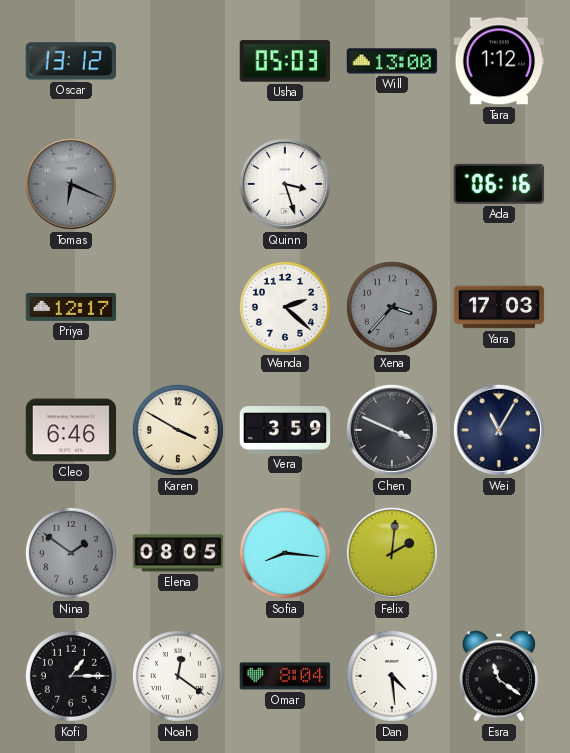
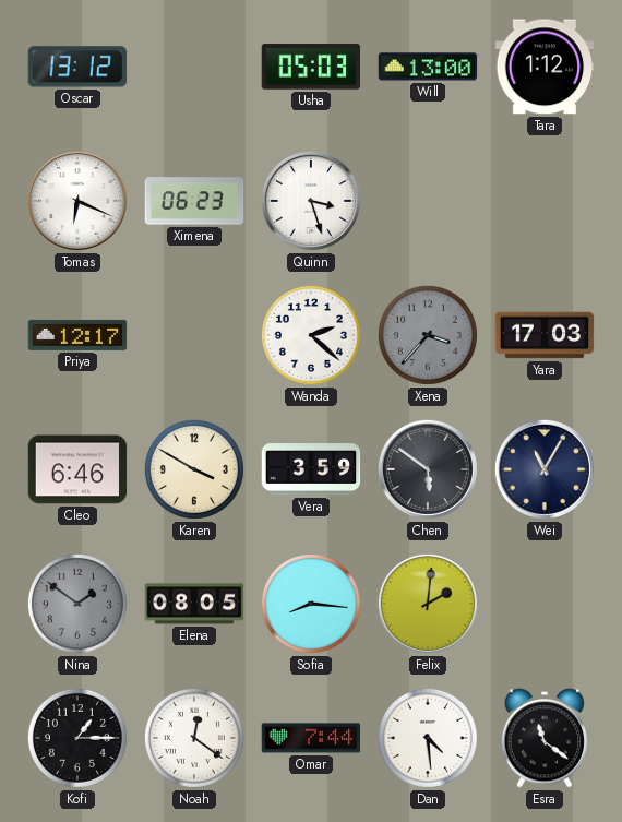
Tomas dial: grey -> white
Ximena: none -> 06:23
Ada: 06:16 -> none
Chen: 3:49 -> 5:51
Omar: 8:04 -> 7:44
